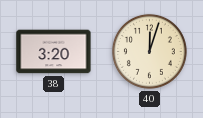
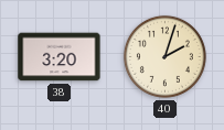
40: 12:03 -> 2:03
